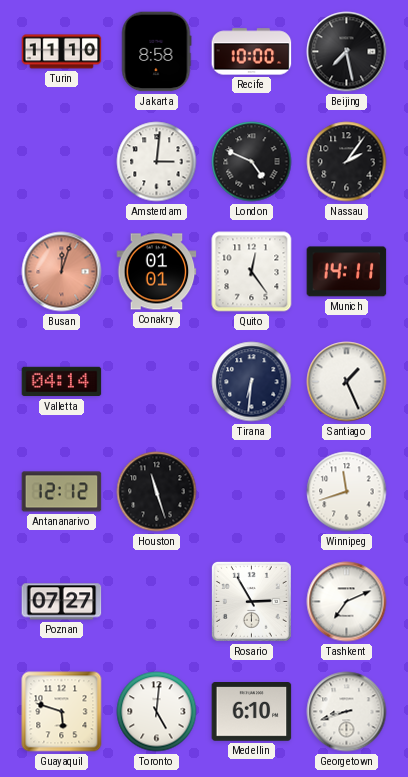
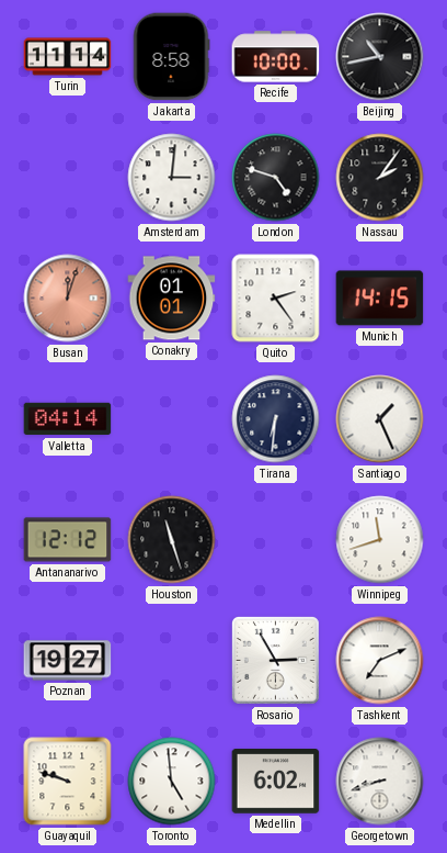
Turin: 11:10 -> 11:14
Beijing: 7:28 -> 10:43
London: 4:49 -> 4:48
Quito: 12:24 -> 2:24
Munich: 14:11 -> 14:15
Poznan: 07:27 -> 19:27
Guayaquil: 5:48 -> 9:48
Toronto: 5:01 -> 4:59
Medellin: 6:10 -> 6:02
